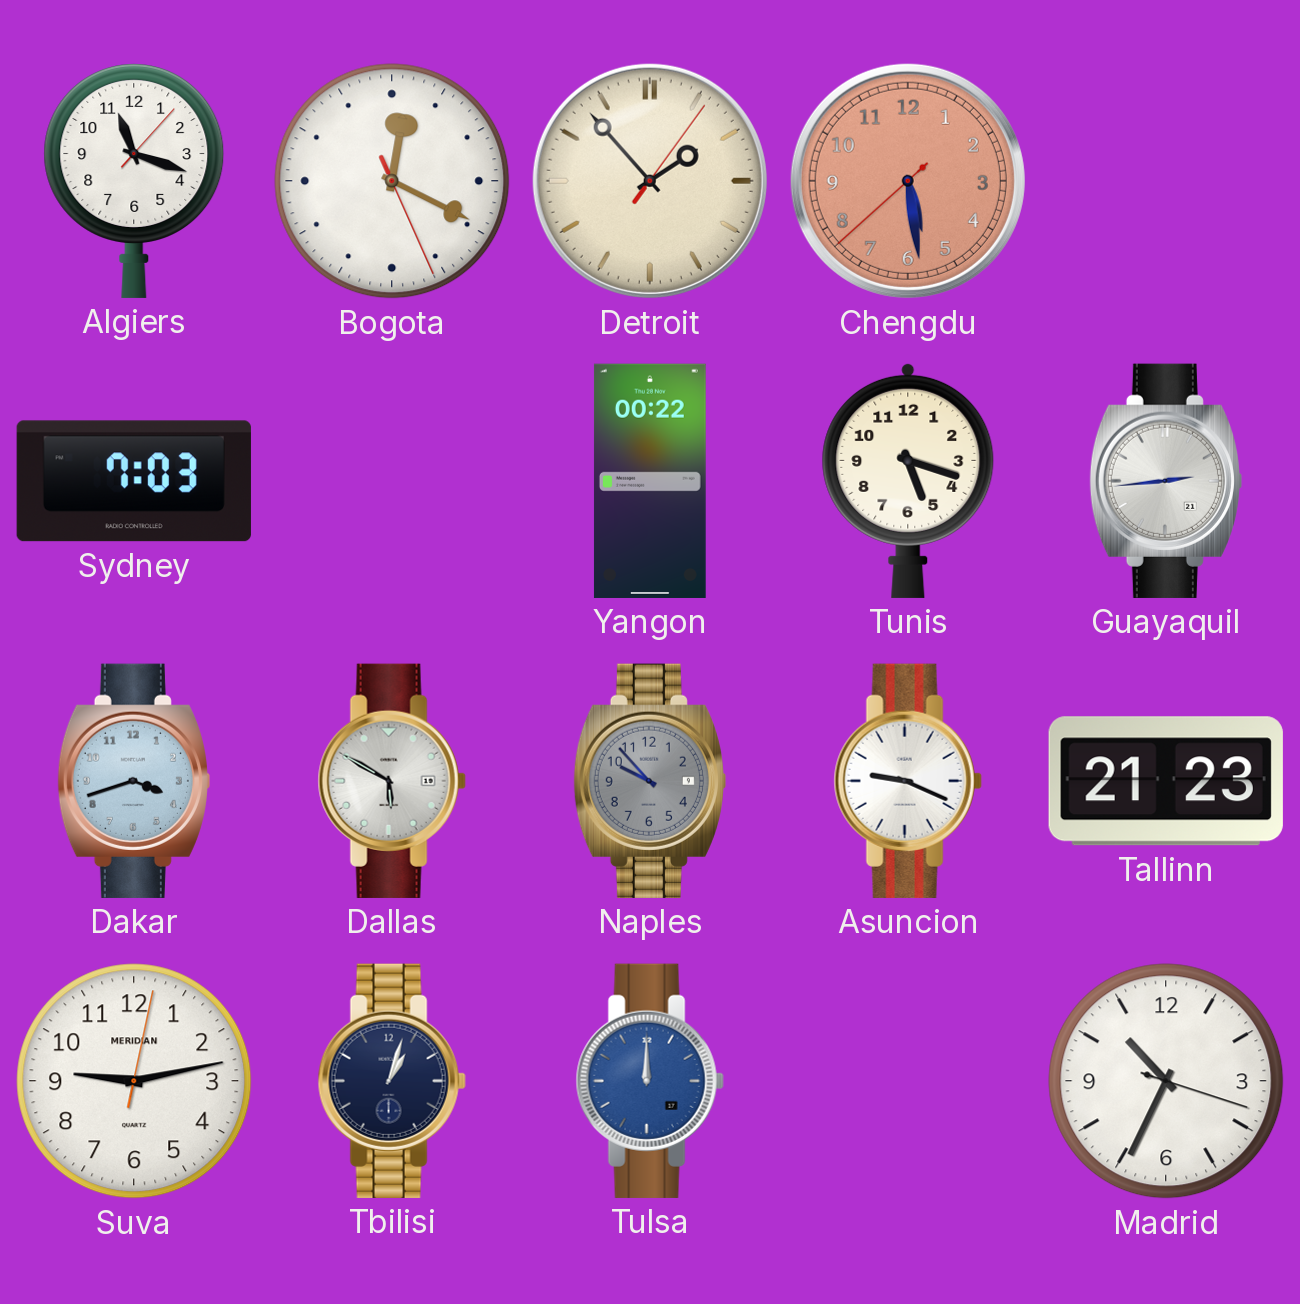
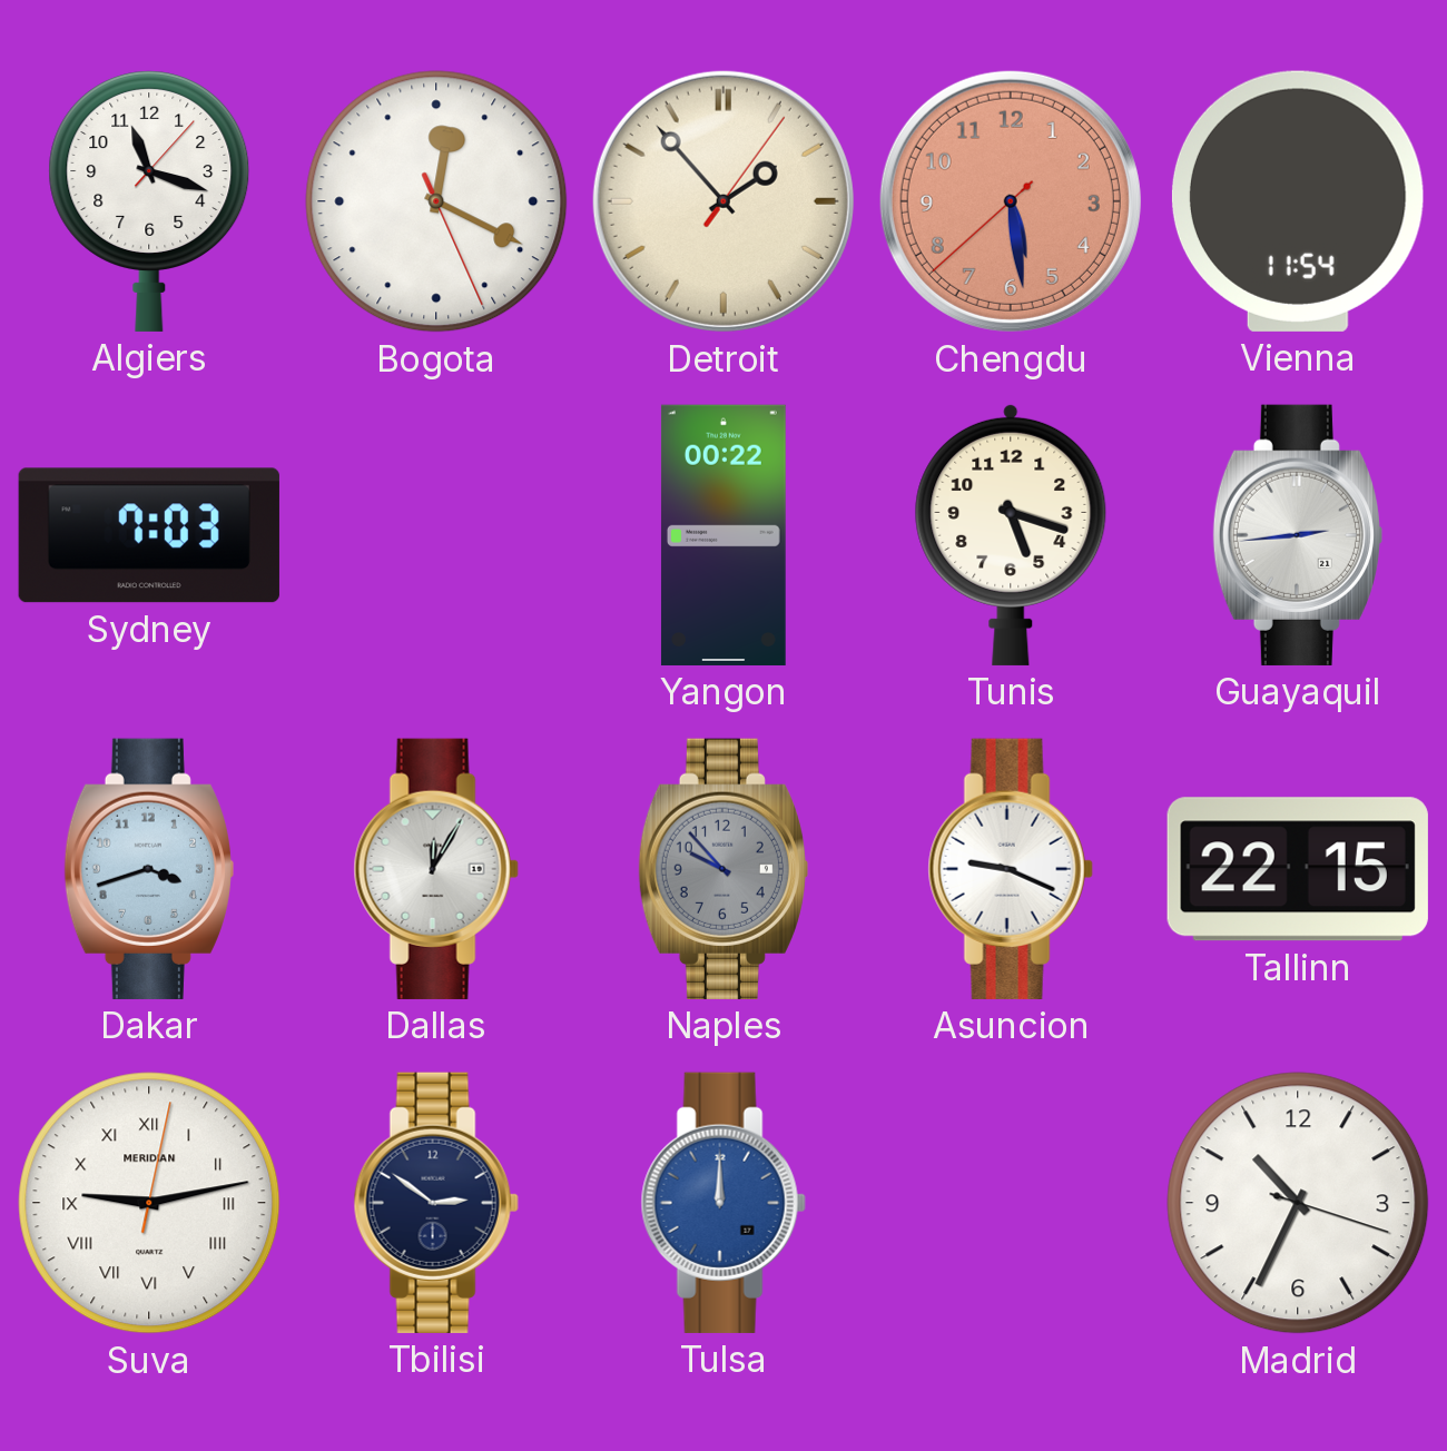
Vienna: none -> 11:54
Dallas: 5:50 -> 12:05
Tallinn: 21:23 -> 22:15
Suva numerals: Arabic -> Roman
Tbilisi: 1:03 -> 2:51
